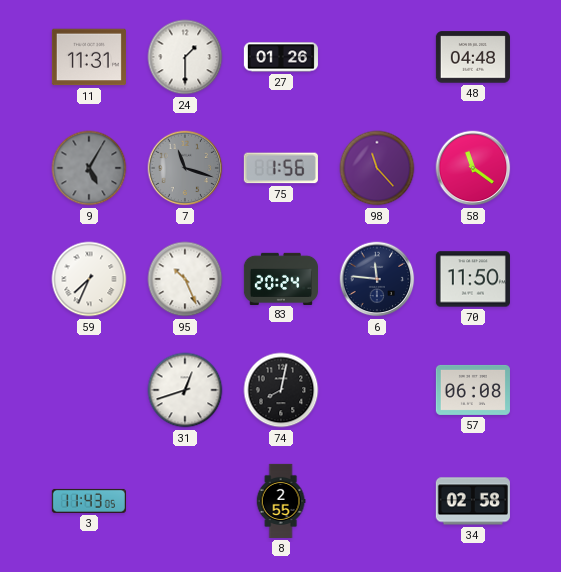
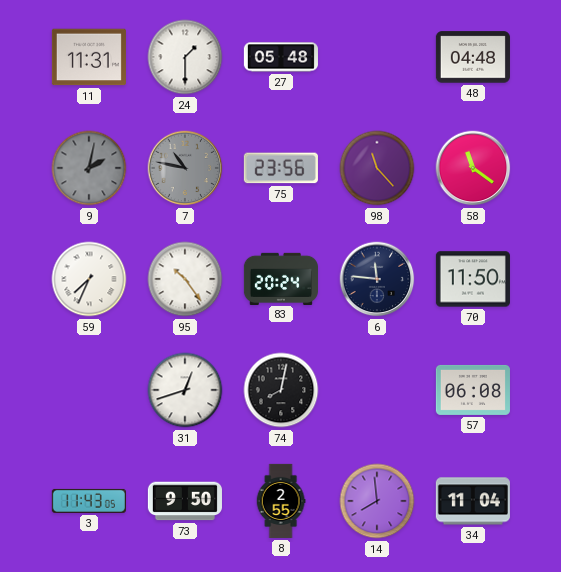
27: 01:26 -> 05:48
9: 5:05 -> 2:02
7: 11:18 -> 10:47
75: 1:56 -> 23:56
95: 10:26 -> 10:24
73: none -> 9:50
14: none -> 7:59
34: 02:58 -> 11:04
